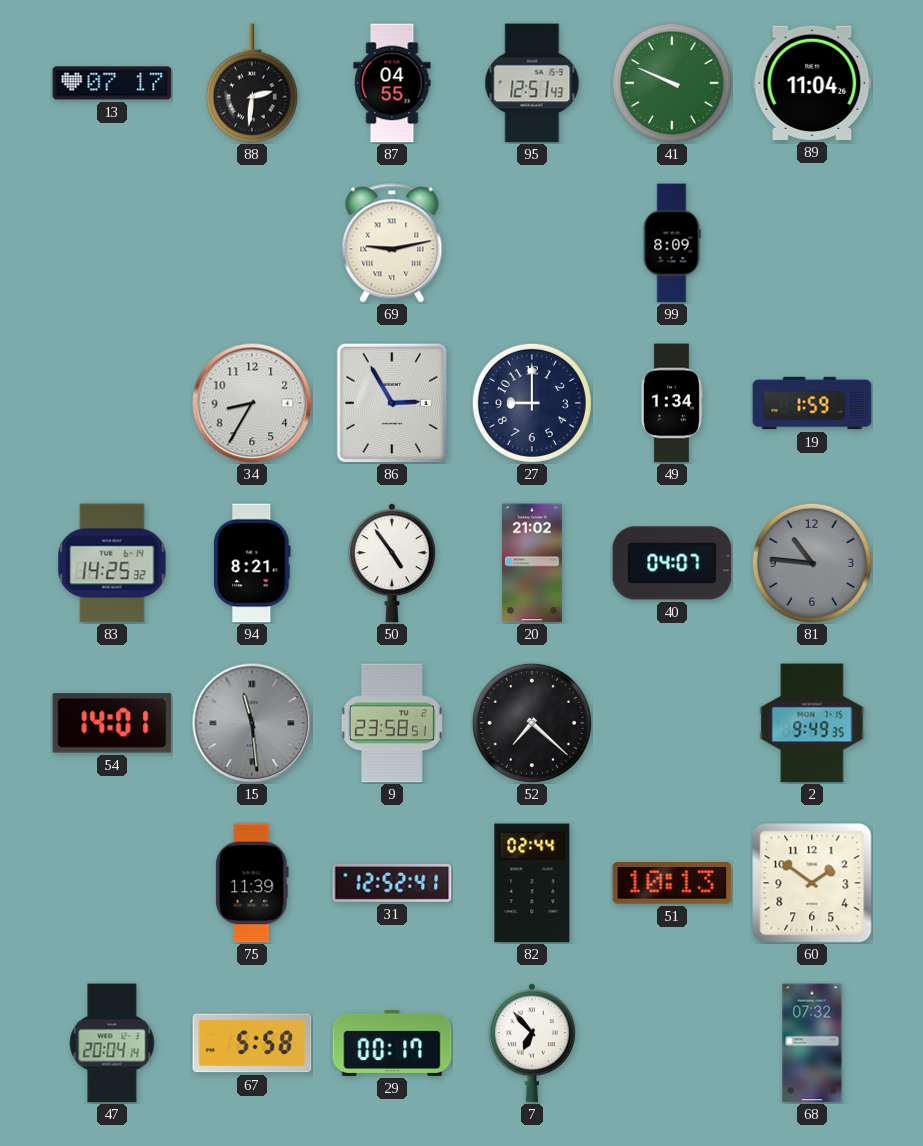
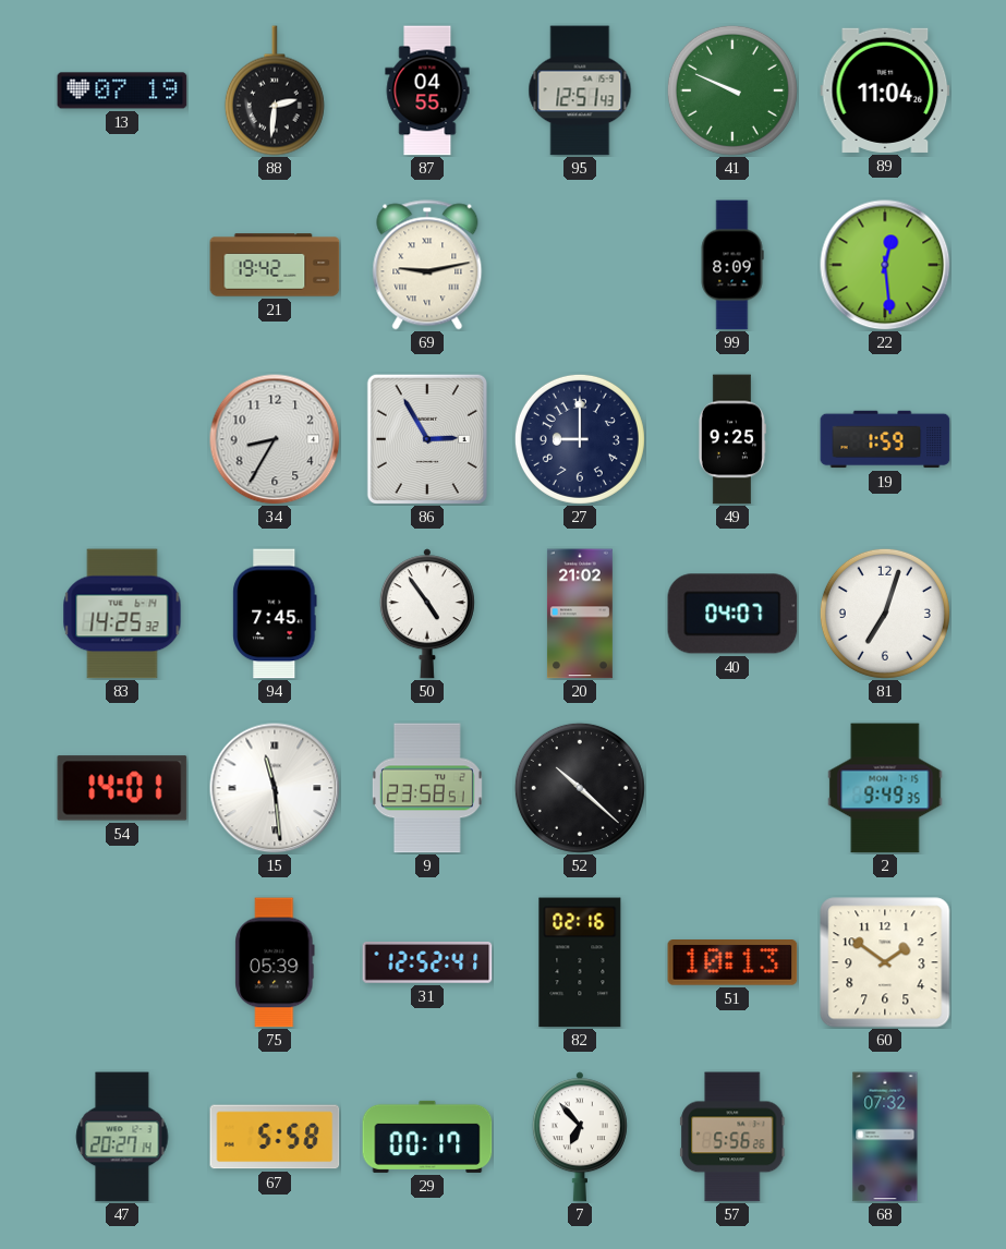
13: 07:17 -> 07:19
21: none -> 19:42
22: none -> 12:29
49: 1:34 -> 9:25
94: 8:21 -> 7:45
81: 10:46 -> 7:03
81 dial: grey -> white
15 dial: grey -> white
52: 7:22 -> 10:22
75: 11:39 -> 05:39
82: 02:44 -> 02:16
47: 20:04 -> 20:27
57: none -> 5:56
